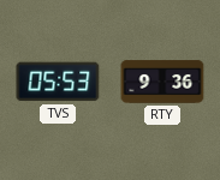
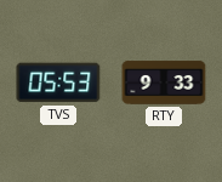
RTY: 9:36 -> 9:33
